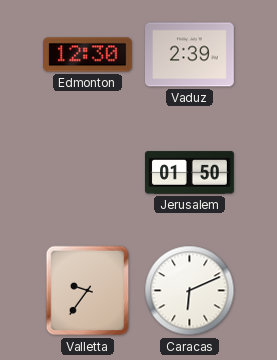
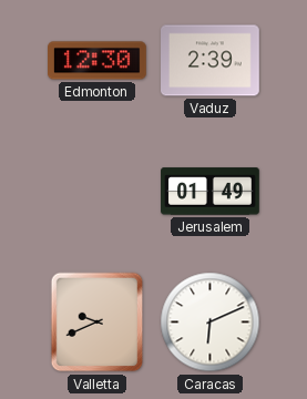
Jerusalem: 01:50 -> 01:49
Valletta: 9:36 -> 9:41
